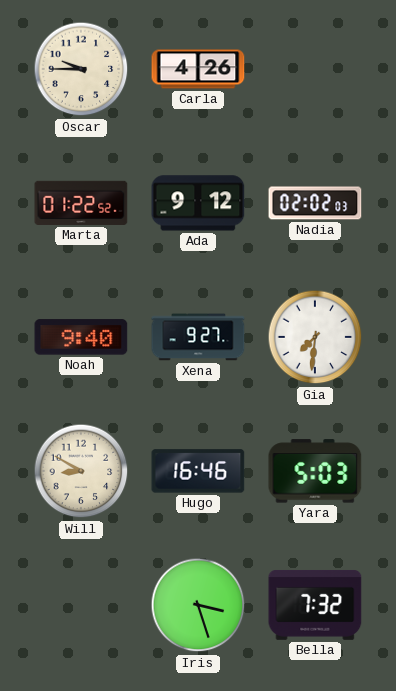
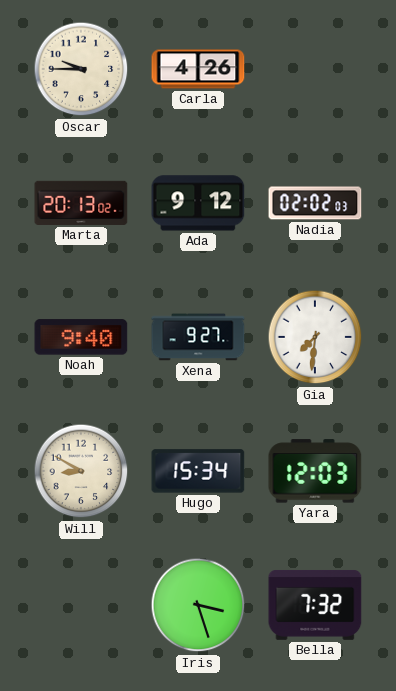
Marta: 01:22 -> 20:13
Hugo: 16:46 -> 15:34
Yara: 5:03 -> 12:03
